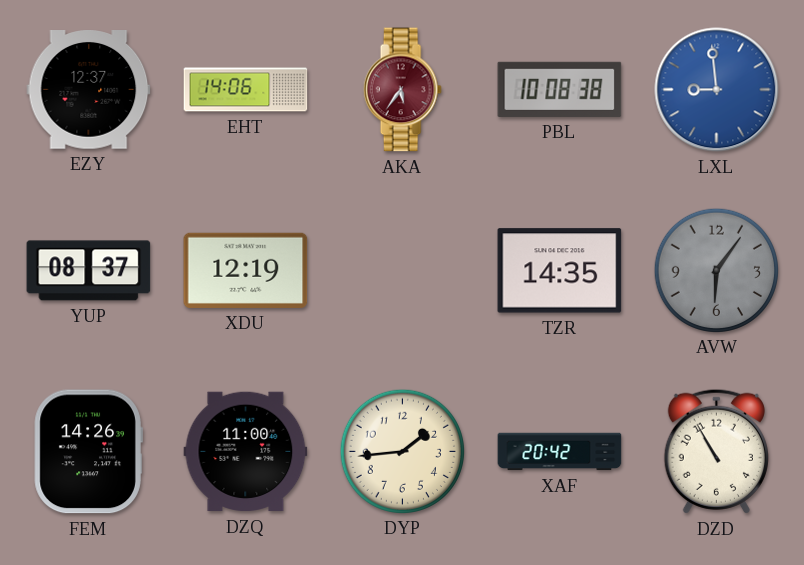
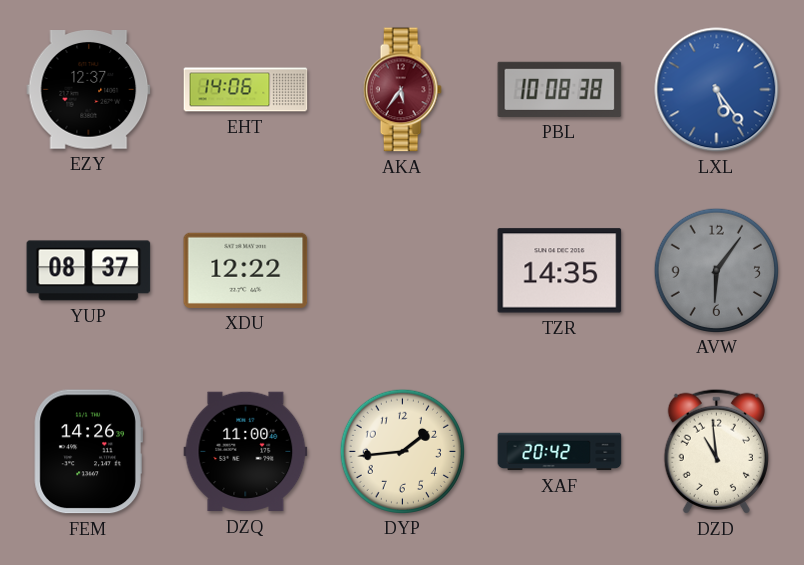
LXL: 8:59 -> 5:24
XDU: 12:19 -> 12:22
DZD: 10:55 -> 10:59
